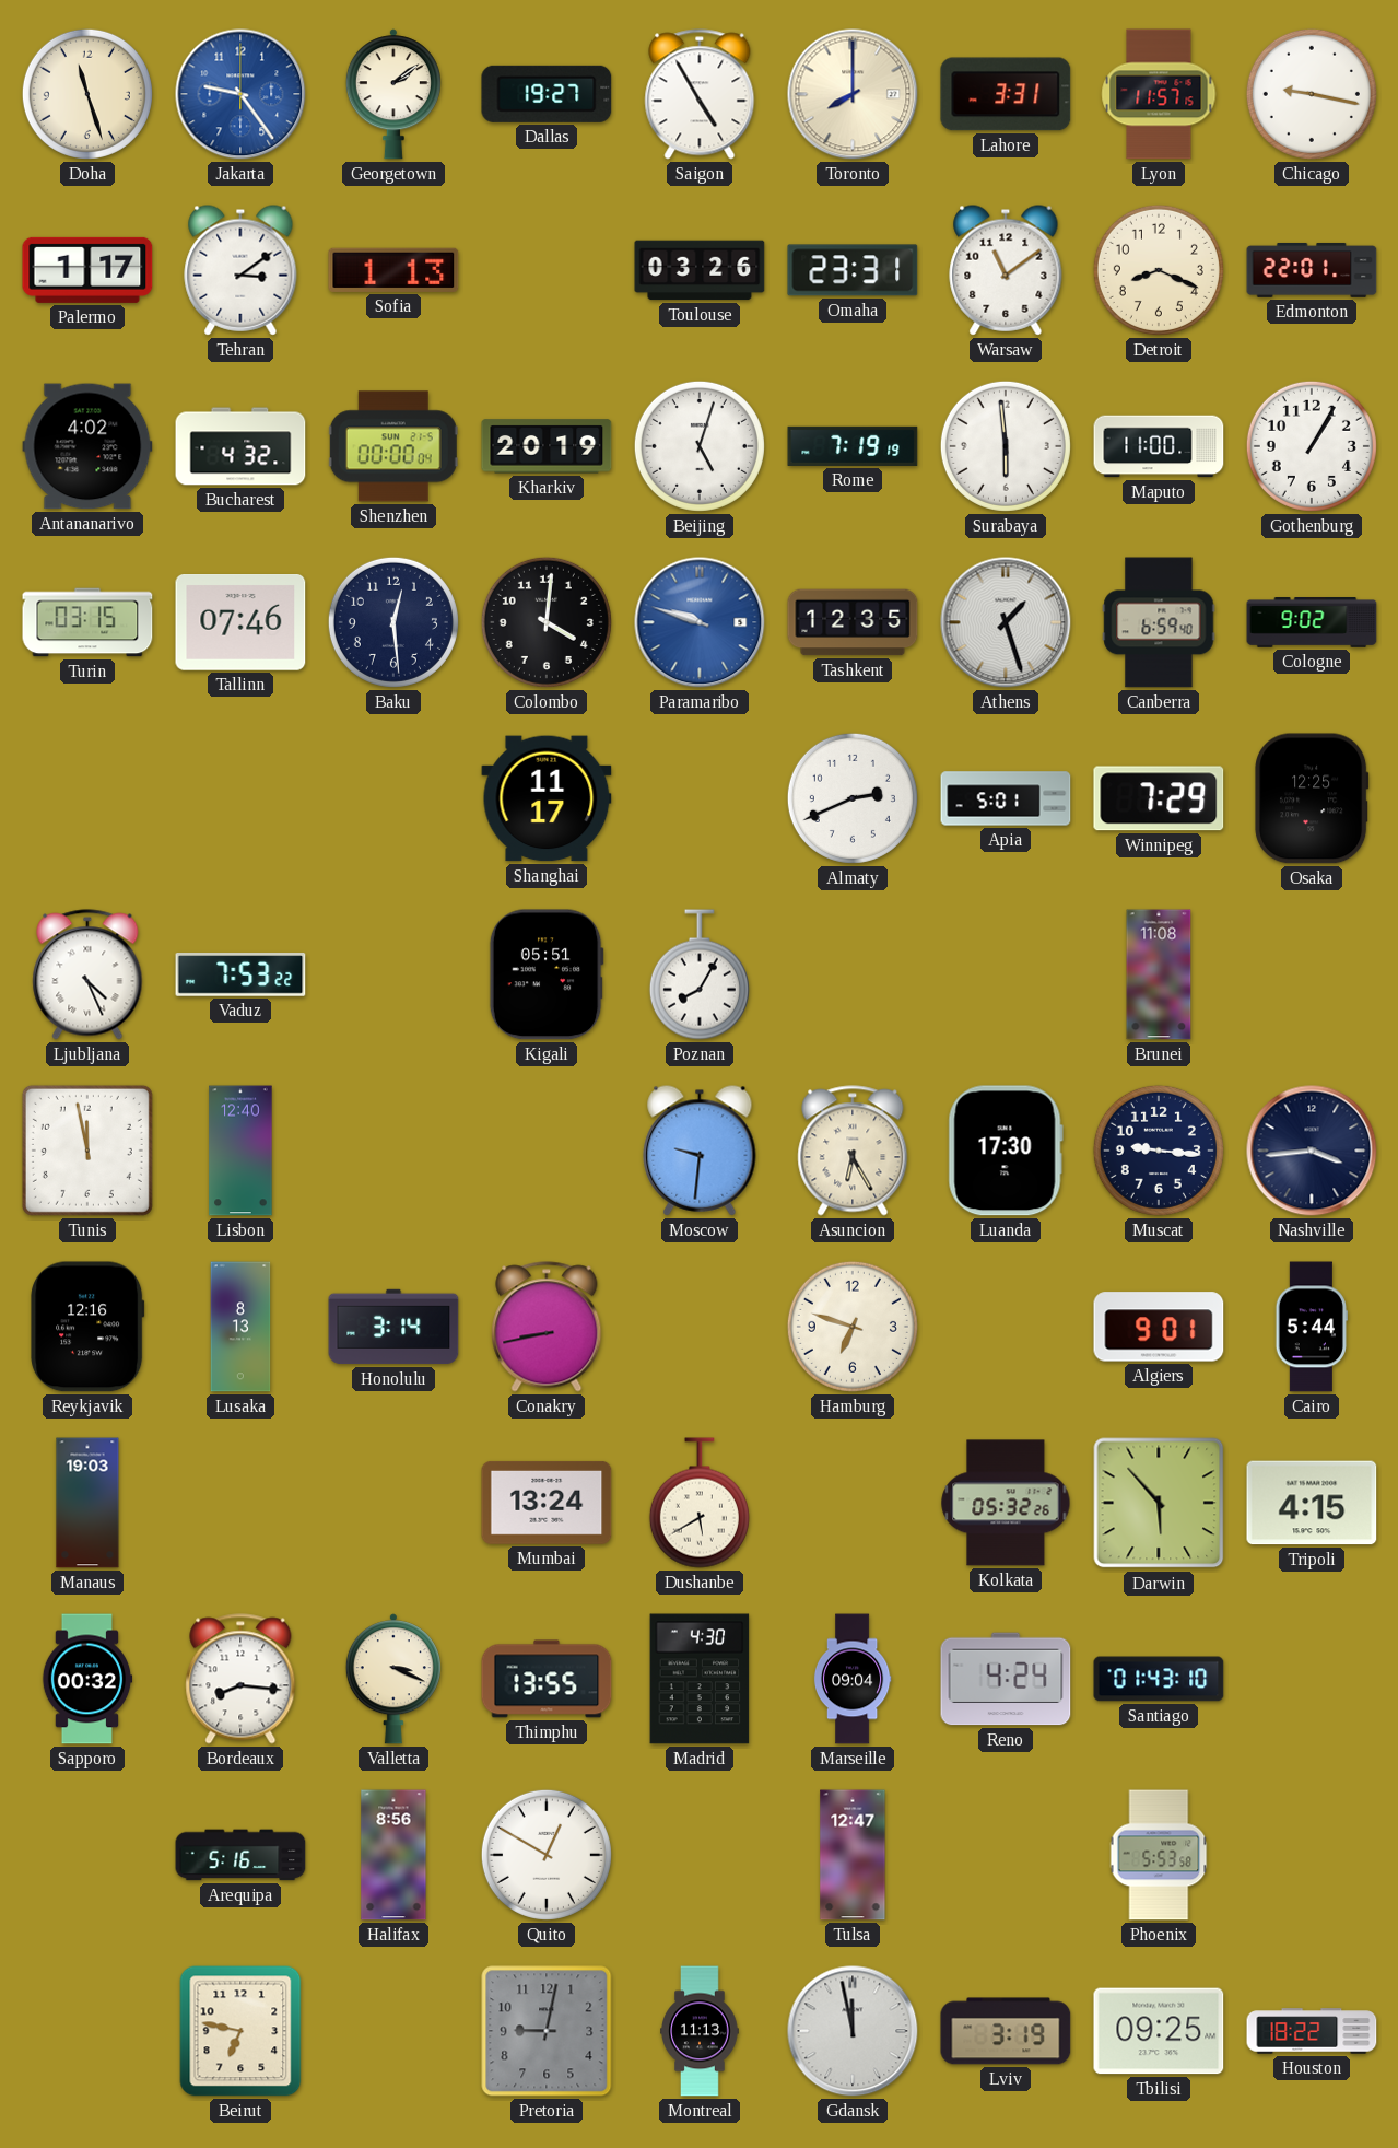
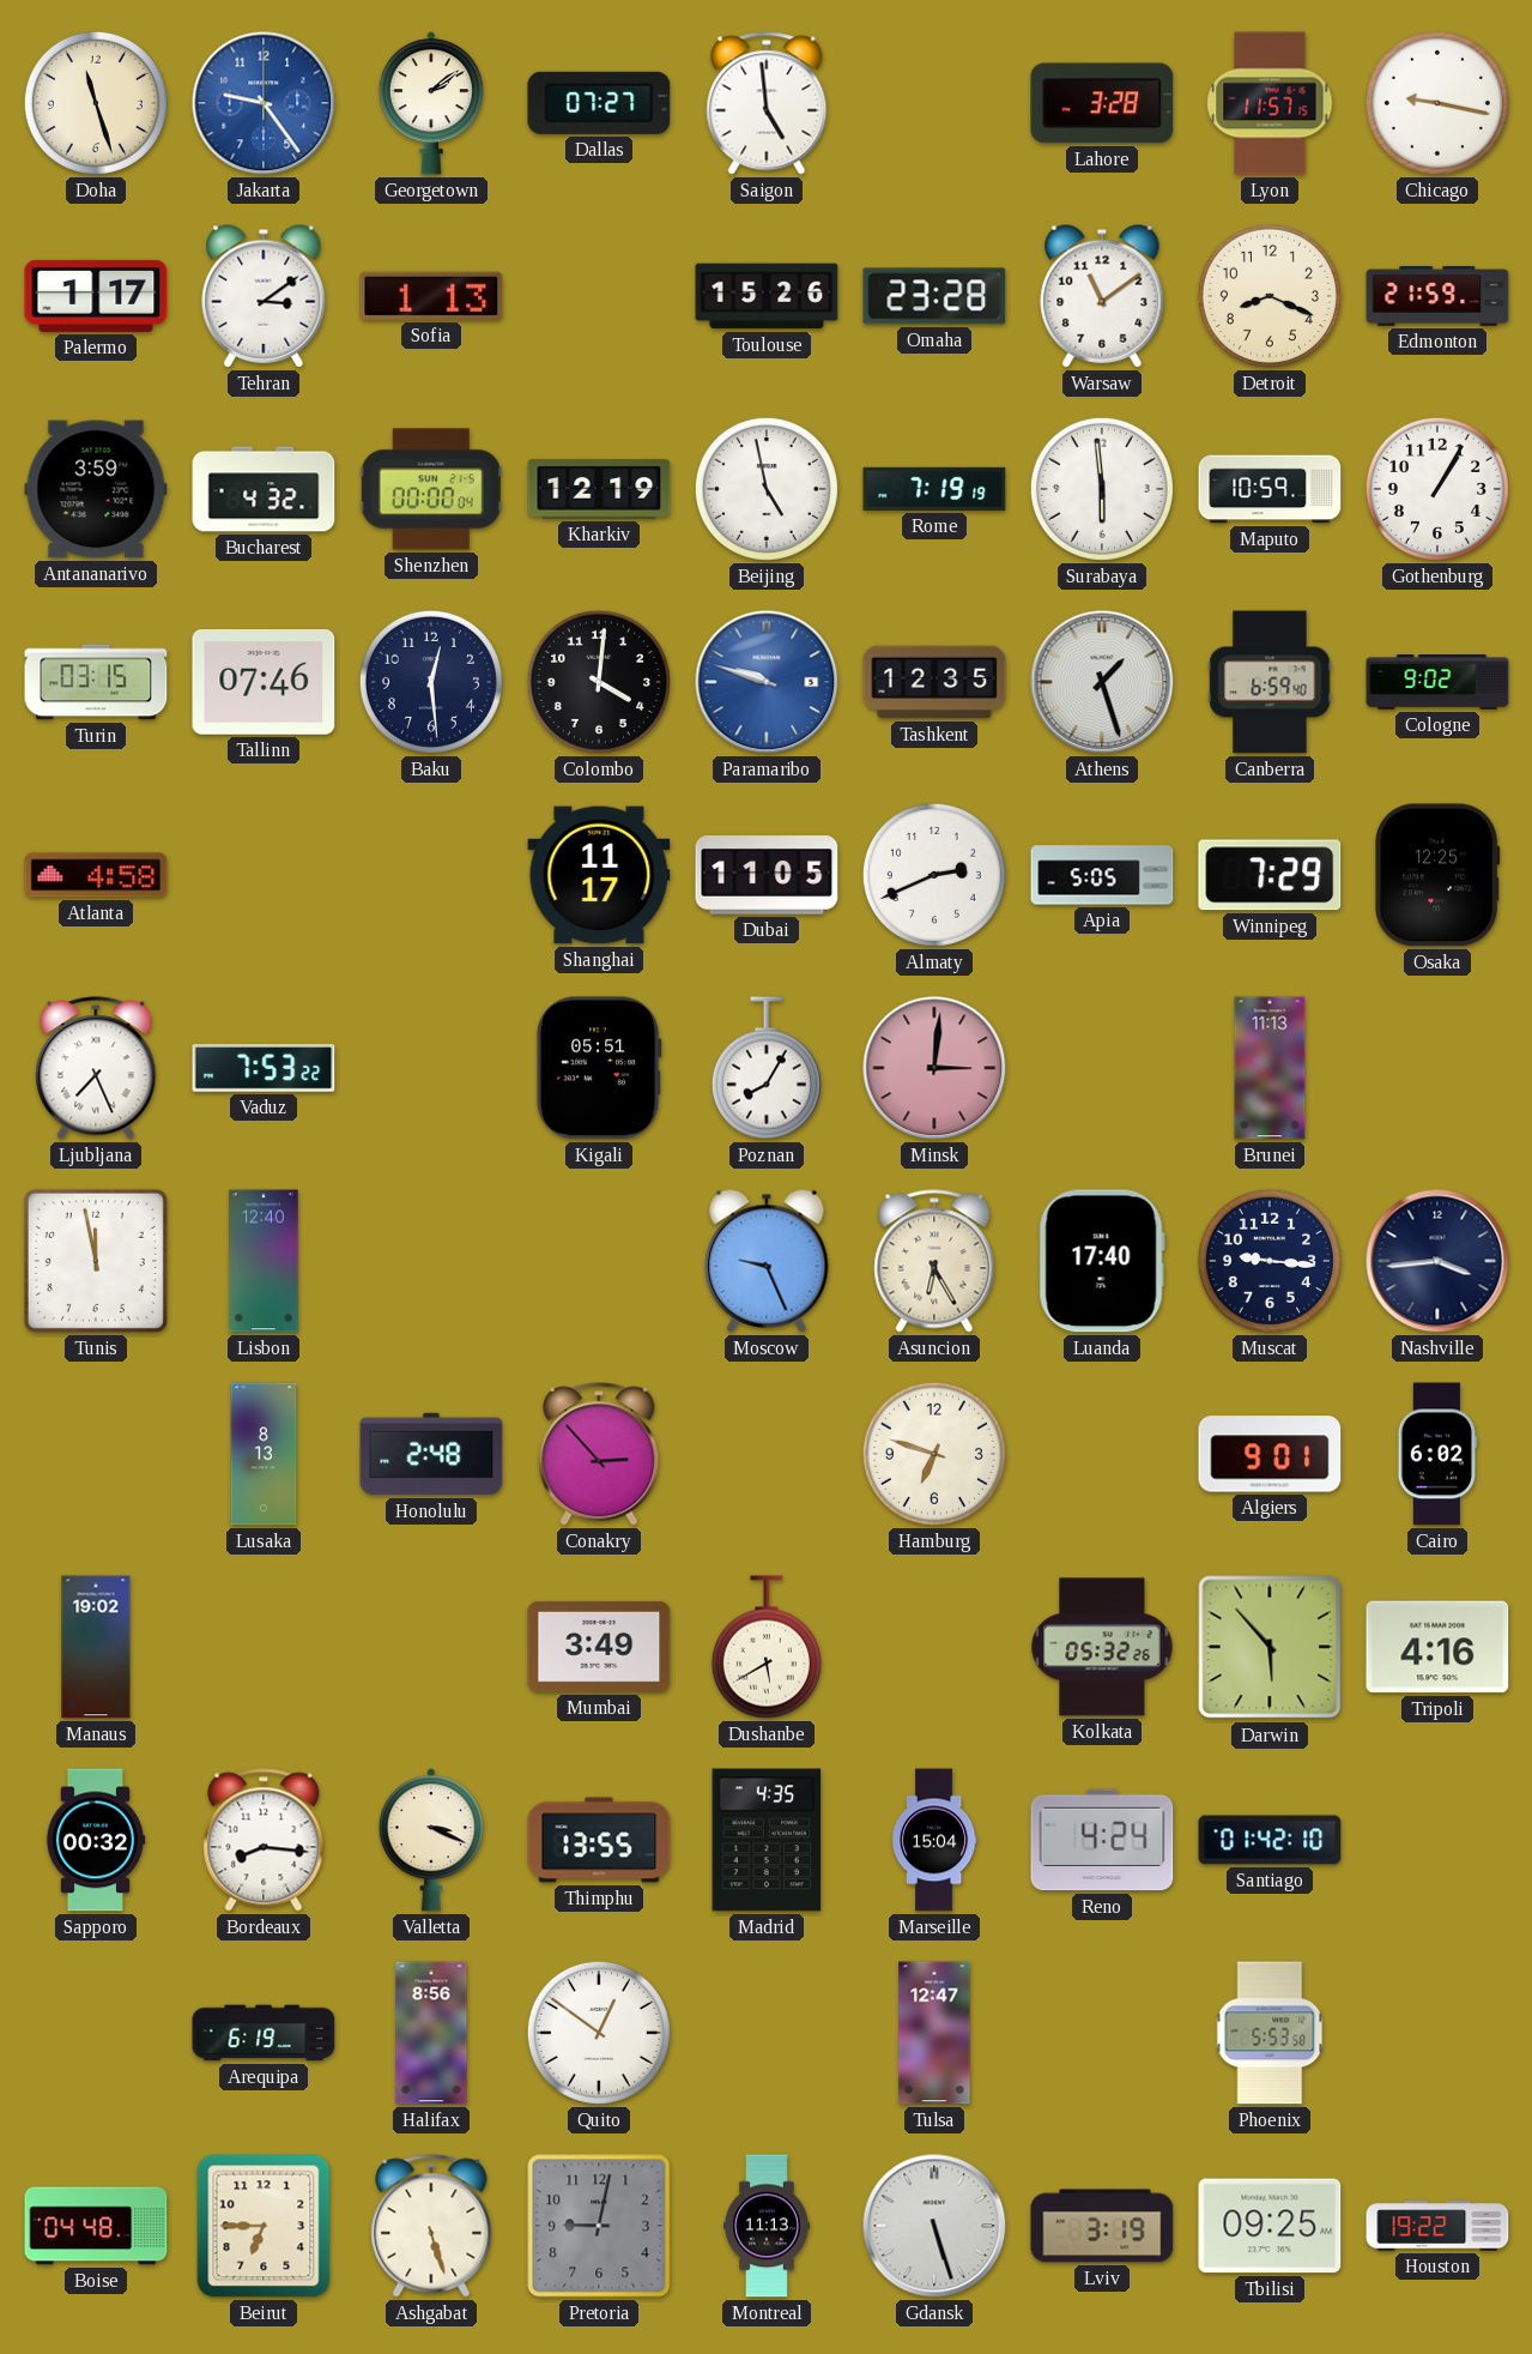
Dallas: 19:27 -> 07:27
Saigon: 4:55 -> 4:59
Toronto: 8:00 -> none
Lahore: 3:31 -> 3:28
Toulouse: 03:26 -> 15:26
Omaha: 23:31 -> 23:28
Edmonton: 22:01 -> 21:59
Antananarivo: 4:02 -> 3:59
Kharkiv: 20:19 -> 12:19
Beijing: 5:03 -> 4:58
Maputo: 11:00 -> 10:59
Atlanta: none -> 4:58
Dubai: none -> 11:05
Apia: 5:01 -> 5:05
Ljubljana: 4:26 -> 7:26
Minsk: none -> 3:01
Brunei: 11:08 -> 11:13
Moscow: 9:31 -> 9:26
Luanda: 17:30 -> 17:40
Reykjavik: 12:16 -> none
Honolulu: 3:14 -> 2:48
Conakry: 8:43 -> 2:53
Cairo: 5:44 -> 6:02
Manaus: 19:03 -> 19:02
Mumbai: 13:24 -> 3:49
Tripoli: 4:15 -> 4:16
Madrid: 4:30 -> 4:35
Marseille: 09:04 -> 15:04
Santiago: 01:43 -> 01:42
Arequipa: 5:16 -> 6:19
Quito: 12:50 -> 12:51
Boise: none -> 04:48
Beirut: 6:47 -> 6:45
Ashgabat: none -> 5:27
Gdansk: 11:58 -> 5:27
Houston: 18:22 -> 19:22
